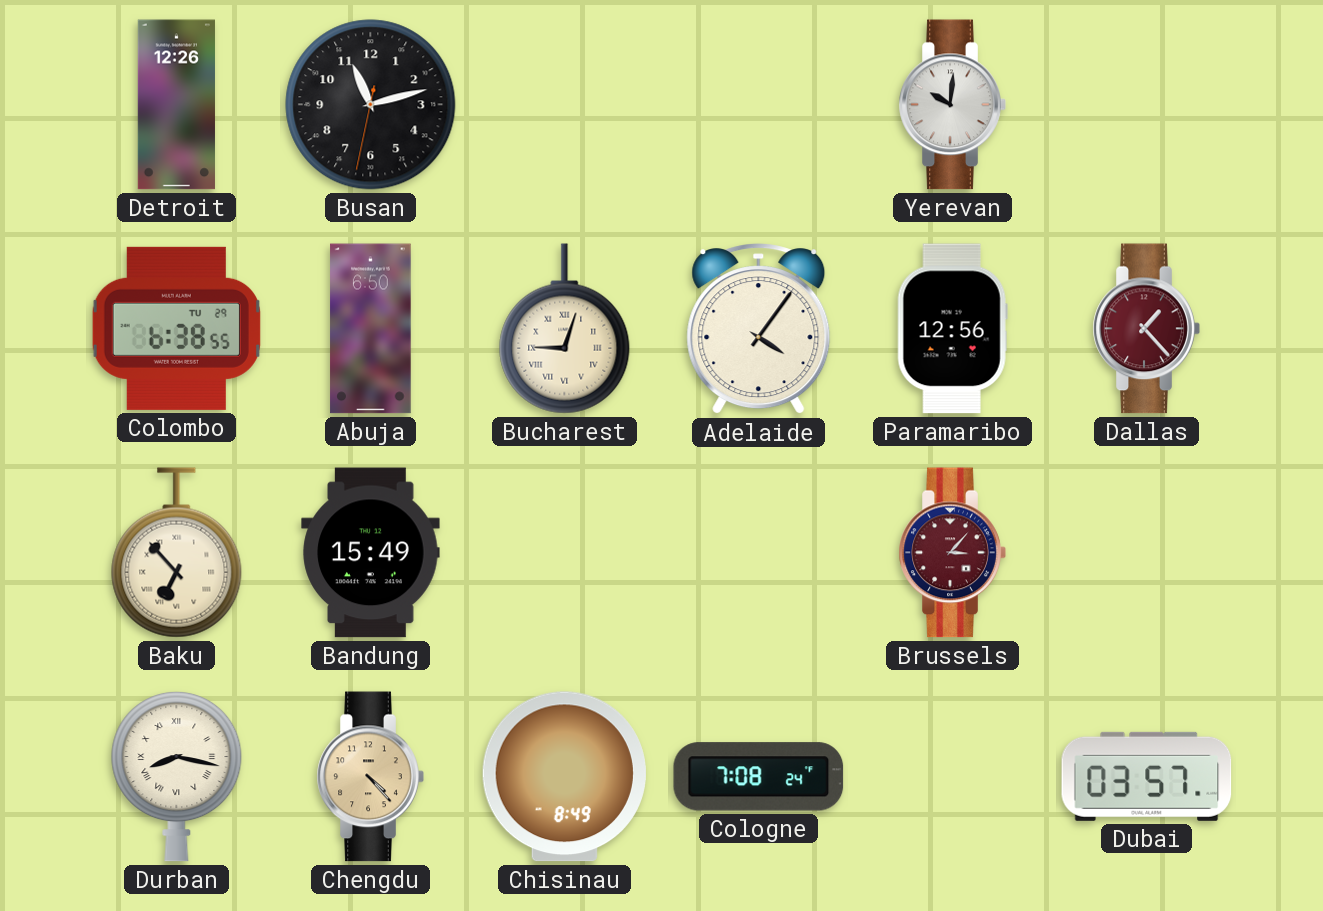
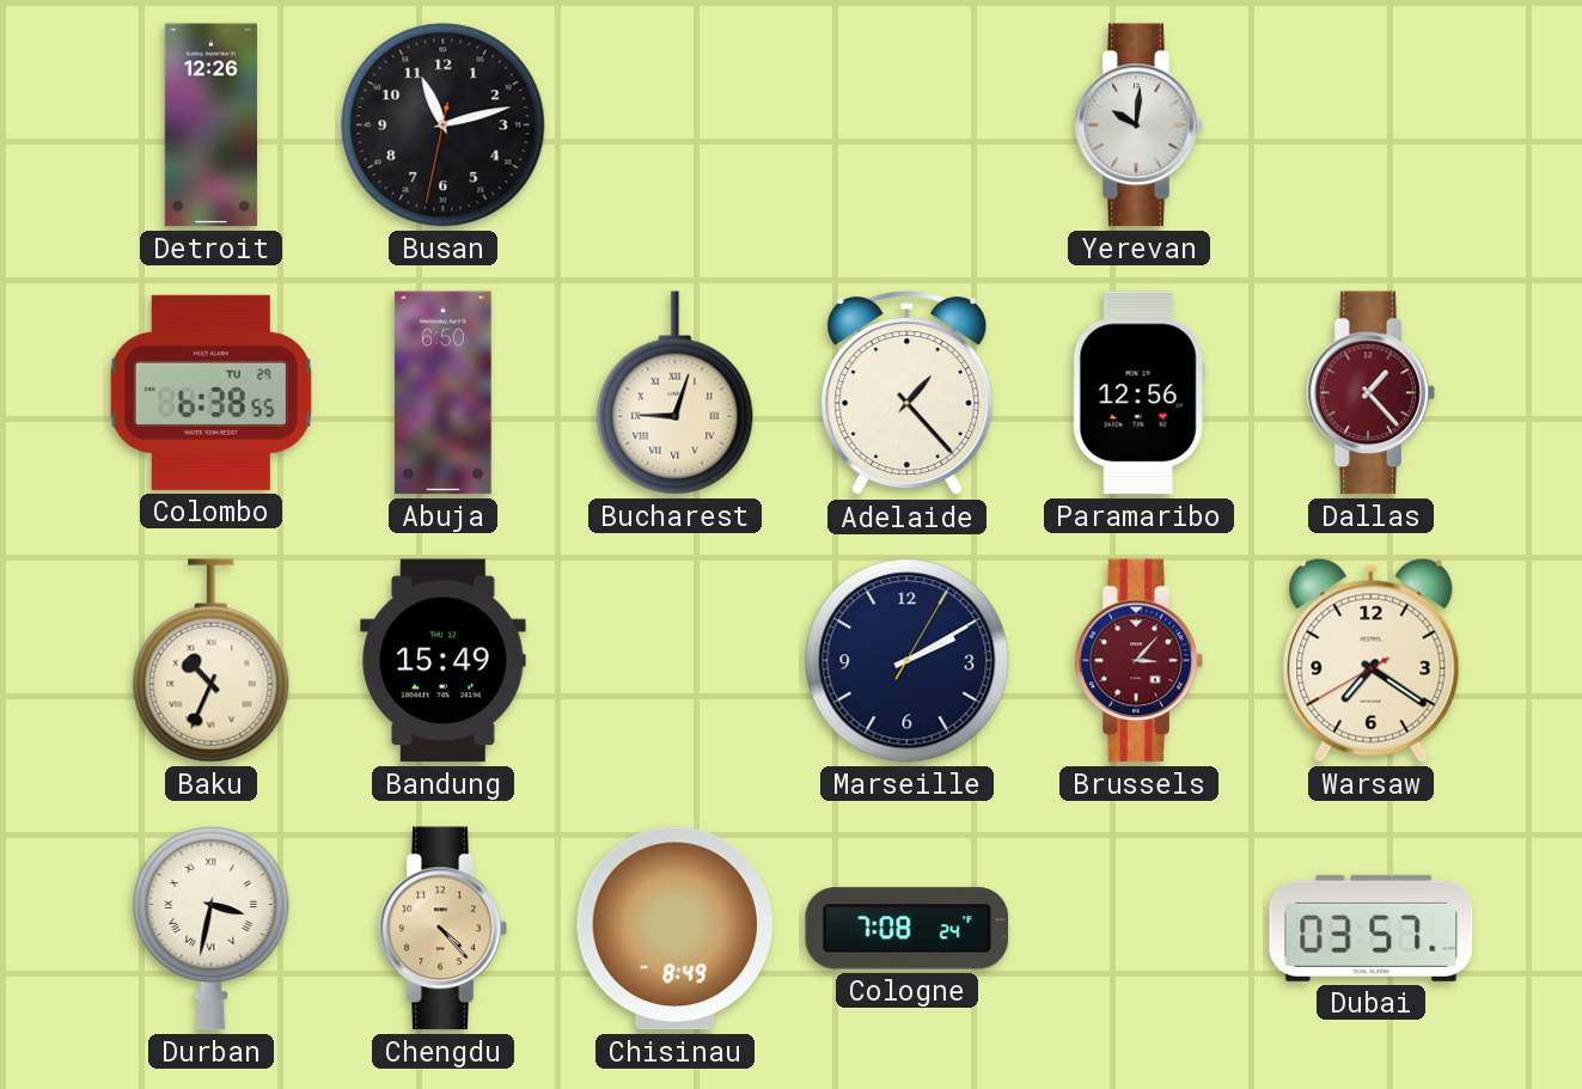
Adelaide: 4:06 -> 1:23
Baku: 6:53 -> 10:34
Marseille: none -> 2:10
Warsaw: none -> 7:20
Durban: 8:17 -> 3:32
